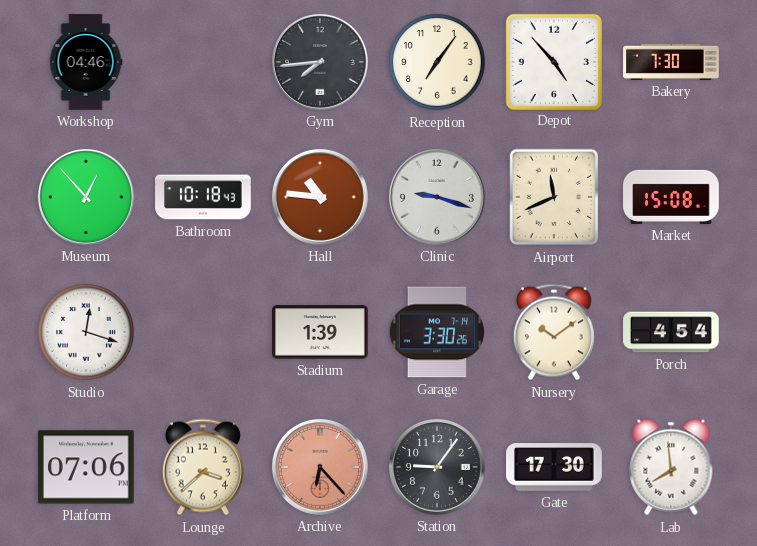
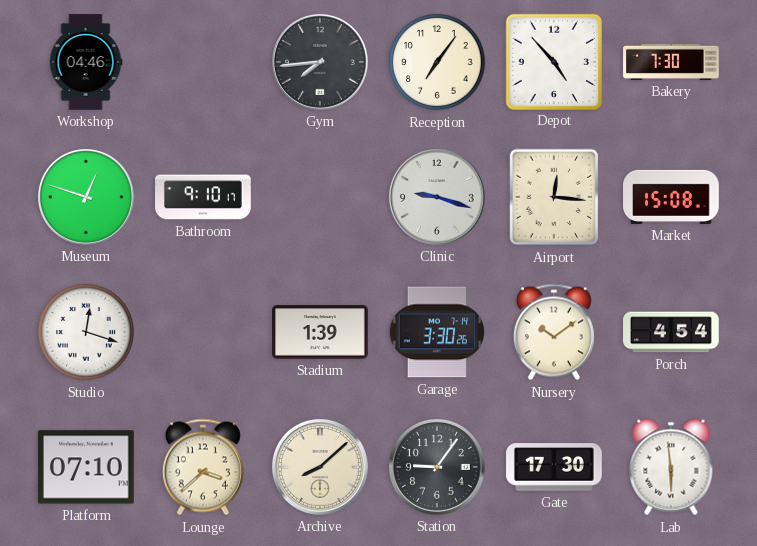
Museum: 12:53 -> 12:48
Bathroom: 10:18 -> 9:10
Hall: 10:46 -> none
Airport: 11:41 -> 12:16
Platform: 07:06 -> 07:10
Archive: 6:23 -> 8:08
Archive dial: salmon -> cream
Lab: 7:59 -> 5:59
